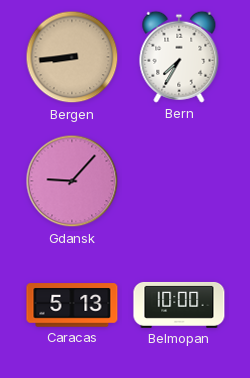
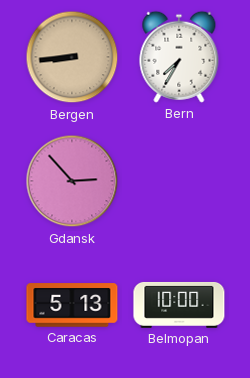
Gdansk: 9:07 -> 2:53
